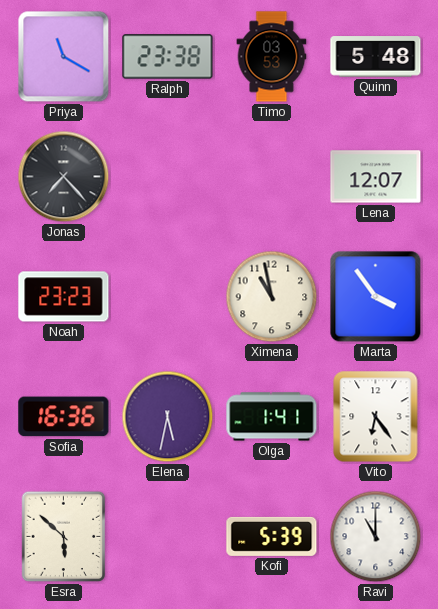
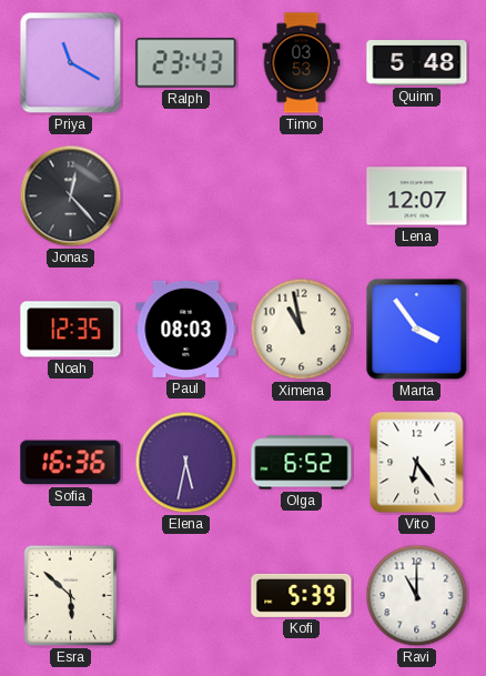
Ralph: 23:38 -> 23:43
Jonas: 7:23 -> 12:23
Noah: 23:23 -> 12:35
Paul: none -> 08:03
Olga: 1:41 -> 6:52
